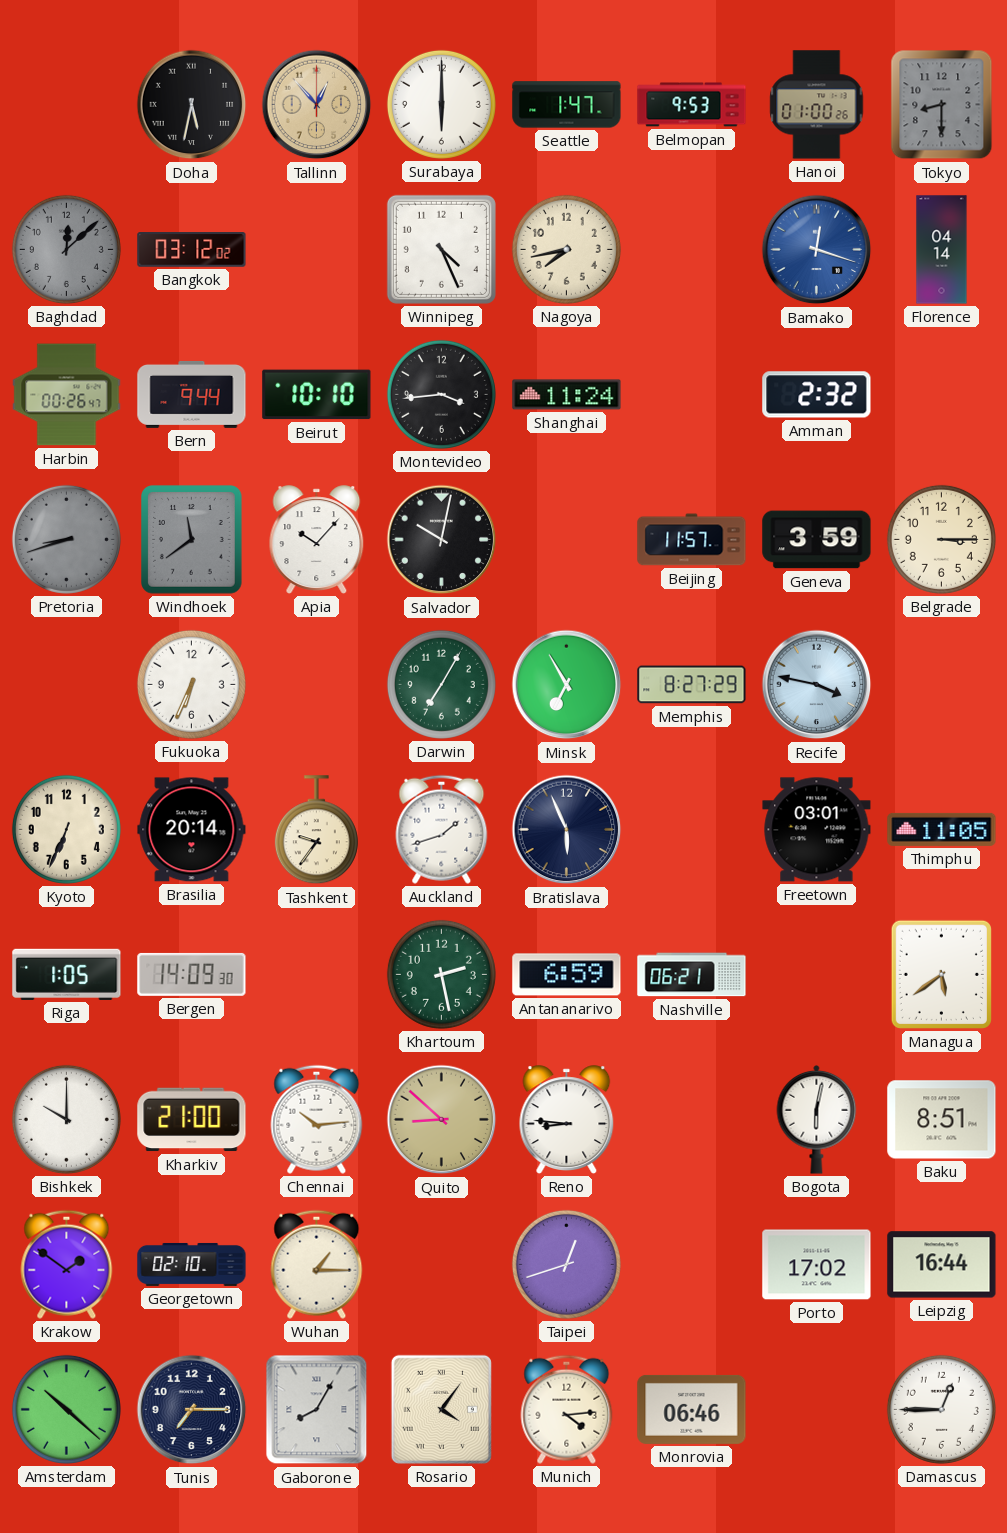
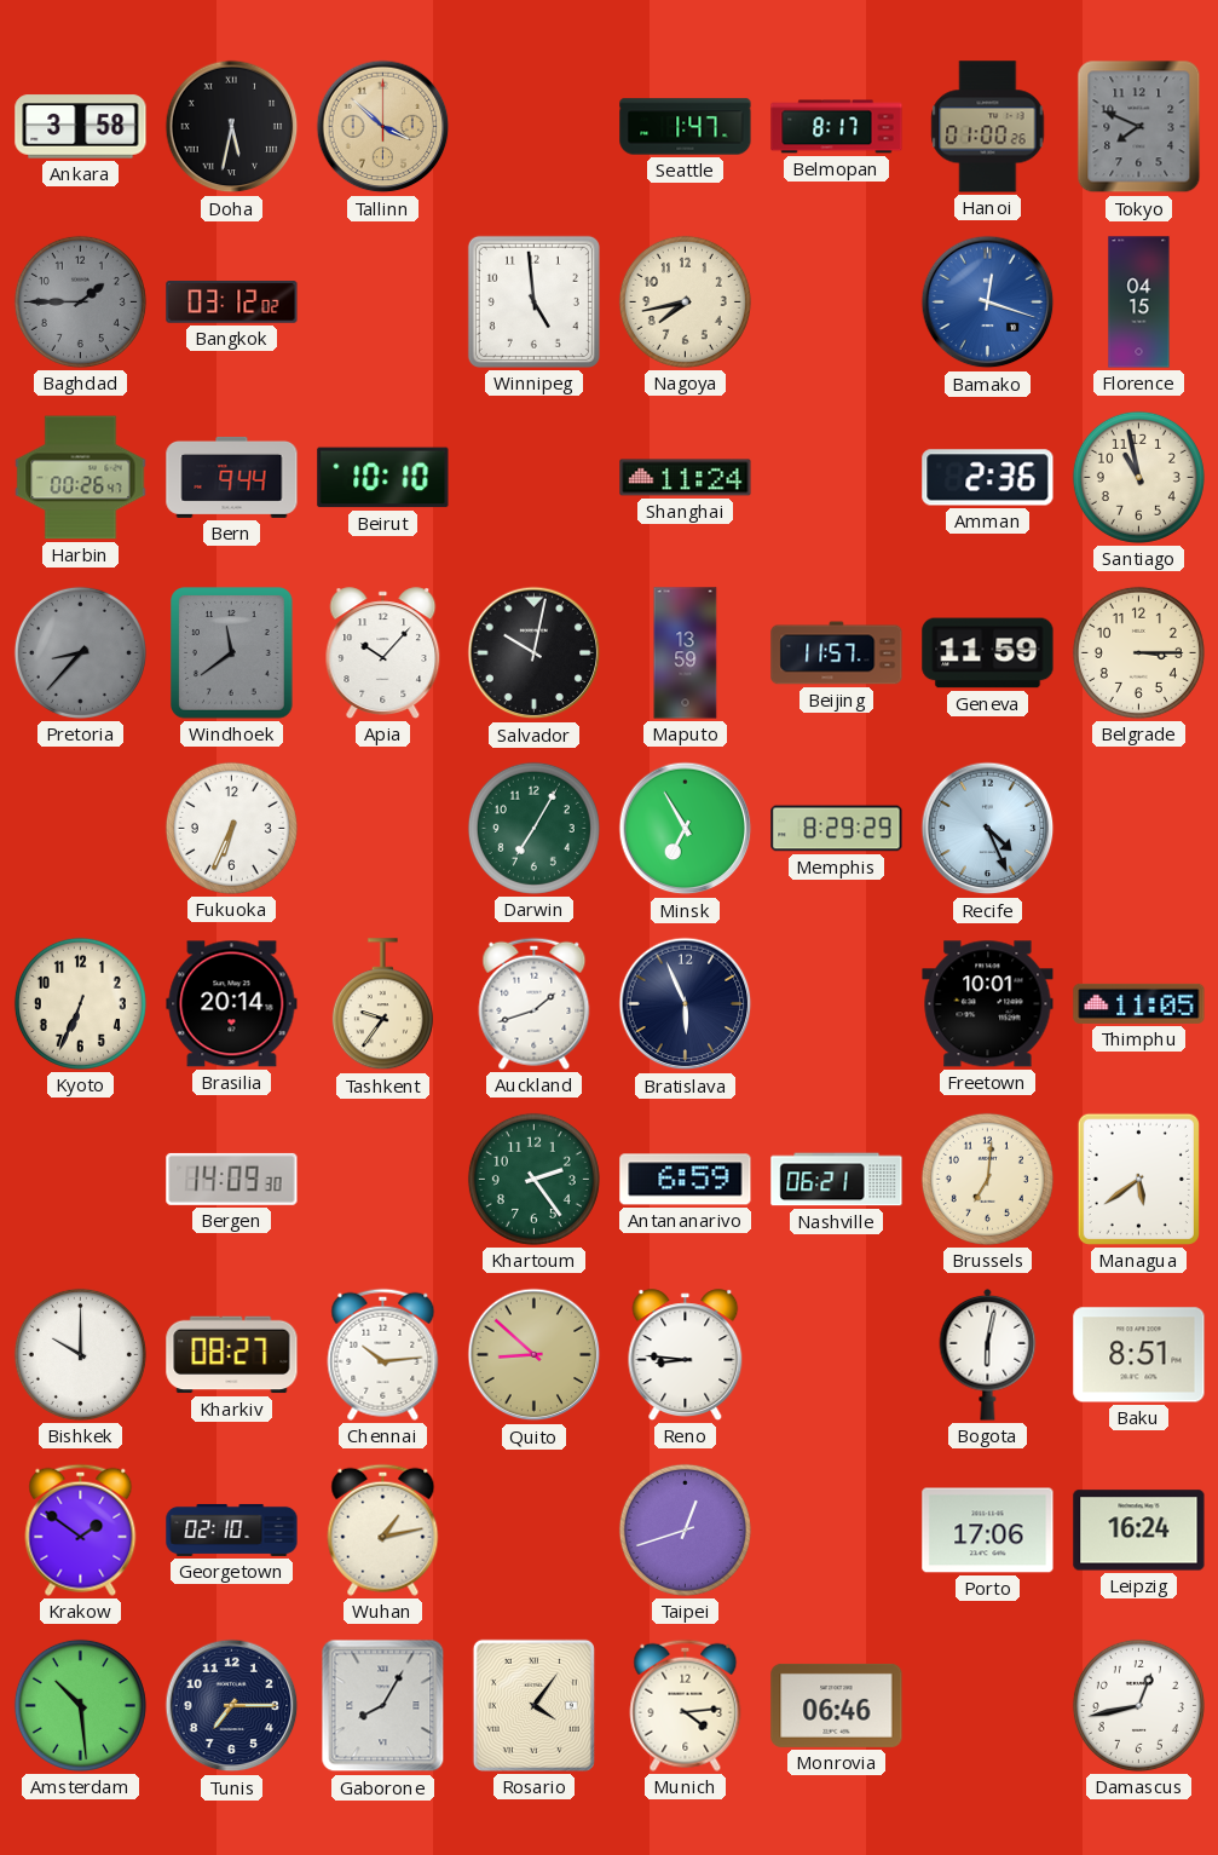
Ankara: none -> 3:58
Tallinn: 12:53 -> 3:52
Surabaya: 6:00 -> none
Belmopan: 9:53 -> 8:17
Tokyo: 8:30 -> 7:49
Baghdad: 12:08 -> 1:45
Winnipeg: 4:26 -> 4:59
Florence: 04:14 -> 04:15
Montevideo: 3:44 -> none
Amman: 2:32 -> 2:36
Santiago: none -> 10:58
Pretoria: 8:42 -> 8:37
Maputo: none -> 13:59
Geneva: 3:59 -> 11:59
Memphis: 8:27 -> 8:29
Recife: 3:47 -> 4:26
Freetown: 03:01 -> 10:01
Riga: 1:05 -> none
Khartoum: 2:28 -> 2:24
Brussels: none -> 7:01
Kharkiv: 21:00 -> 08:27
Wuhan: 1:15 -> 1:13
Porto: 17:02 -> 17:06
Leipzig: 16:44 -> 16:24
Amsterdam: 10:22 -> 10:29
Damascus: 12:45 -> 12:43
